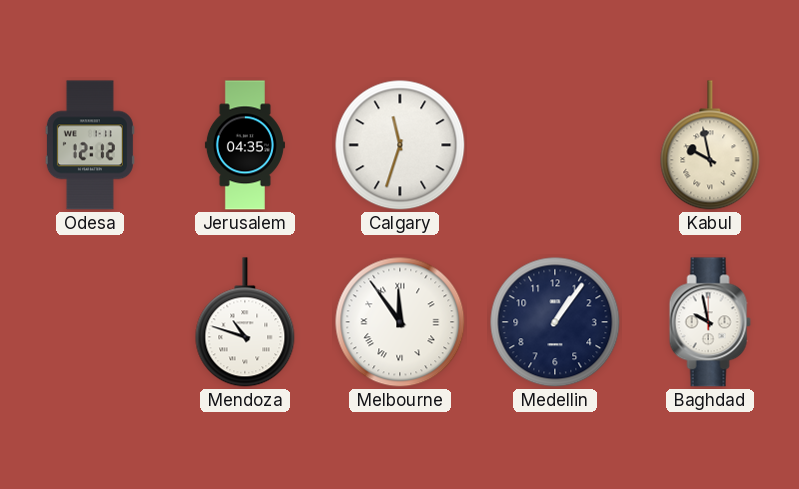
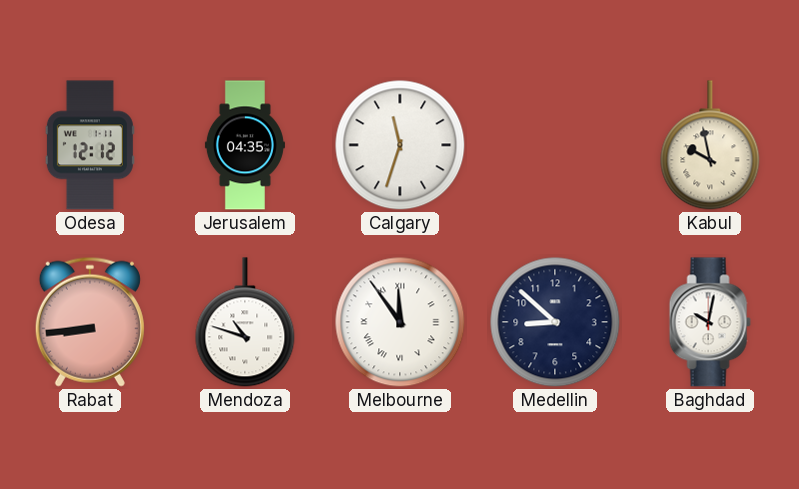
Rabat: none -> 8:44
Medellin: 1:06 -> 8:52
Baghdad: 9:58 -> 10:02
